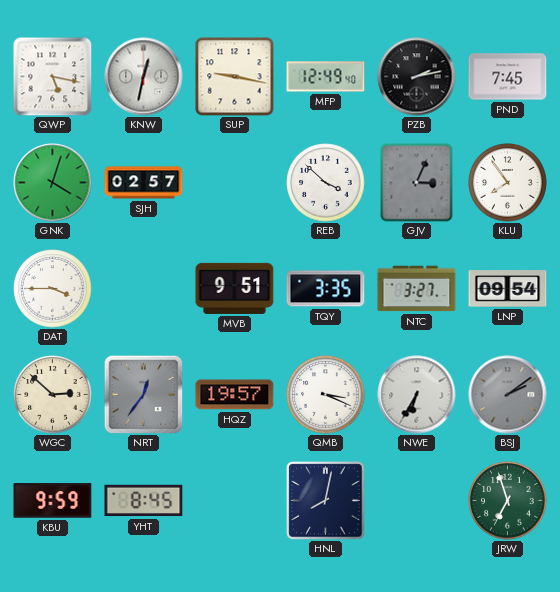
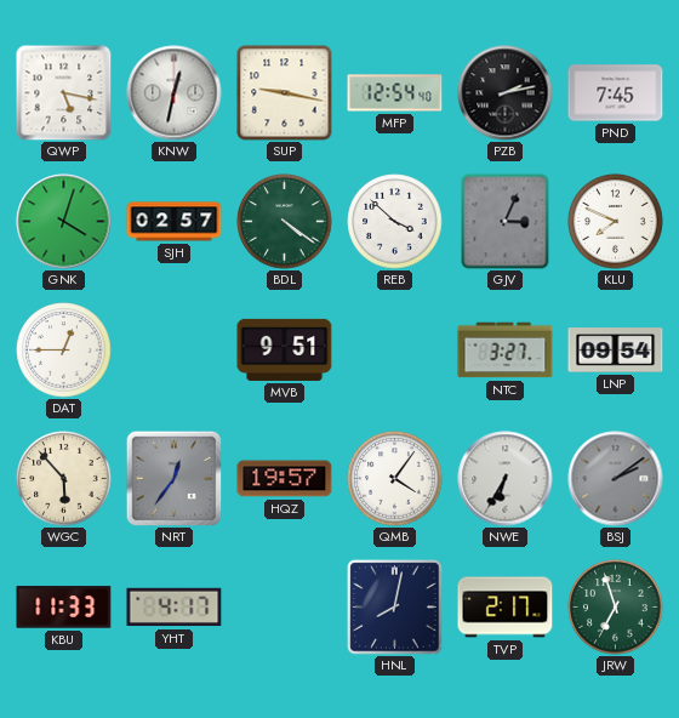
MFP: 12:49 -> 12:54
BDL: none -> 4:21
KLU: 7:54 -> 7:49
DAT: 3:45 -> 12:45
TQY: 3:35 -> none
WGC: 2:52 -> 5:53
QMB: 3:19 -> 4:06
KBU: 9:59 -> 11:33
YHT: 8:45 -> 4:17
TVP: none -> 2:17
